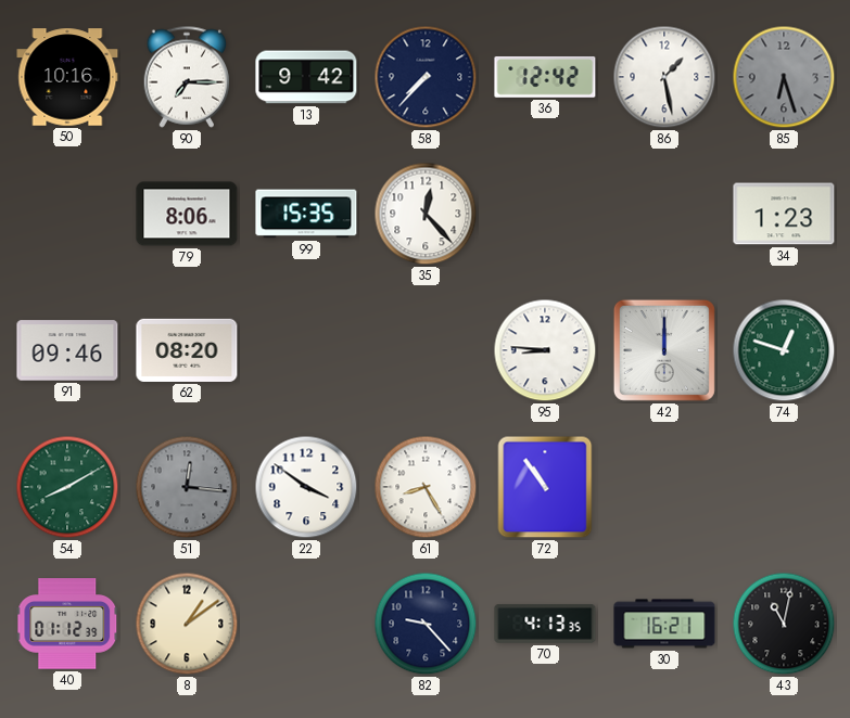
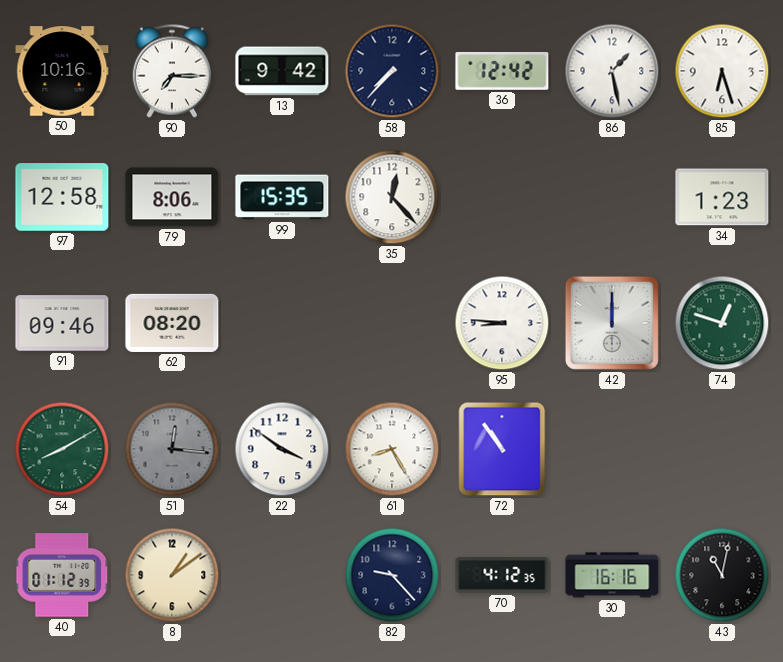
85 dial: grey -> white
97: none -> 12:58
70: 4:13 -> 4:12
30: 16:21 -> 16:16
